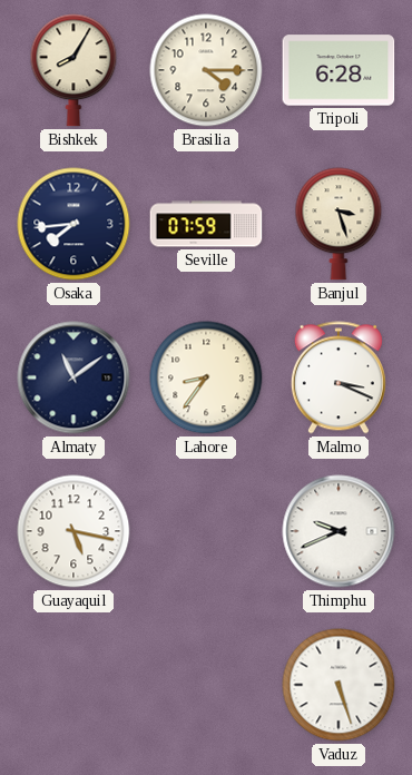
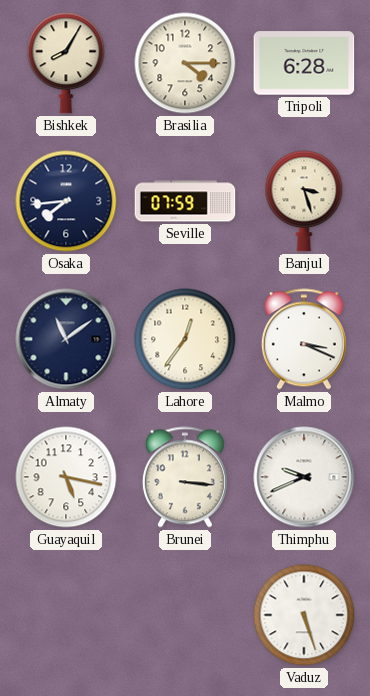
Lahore: 8:36 -> 12:36
Brunei: none -> 3:16
